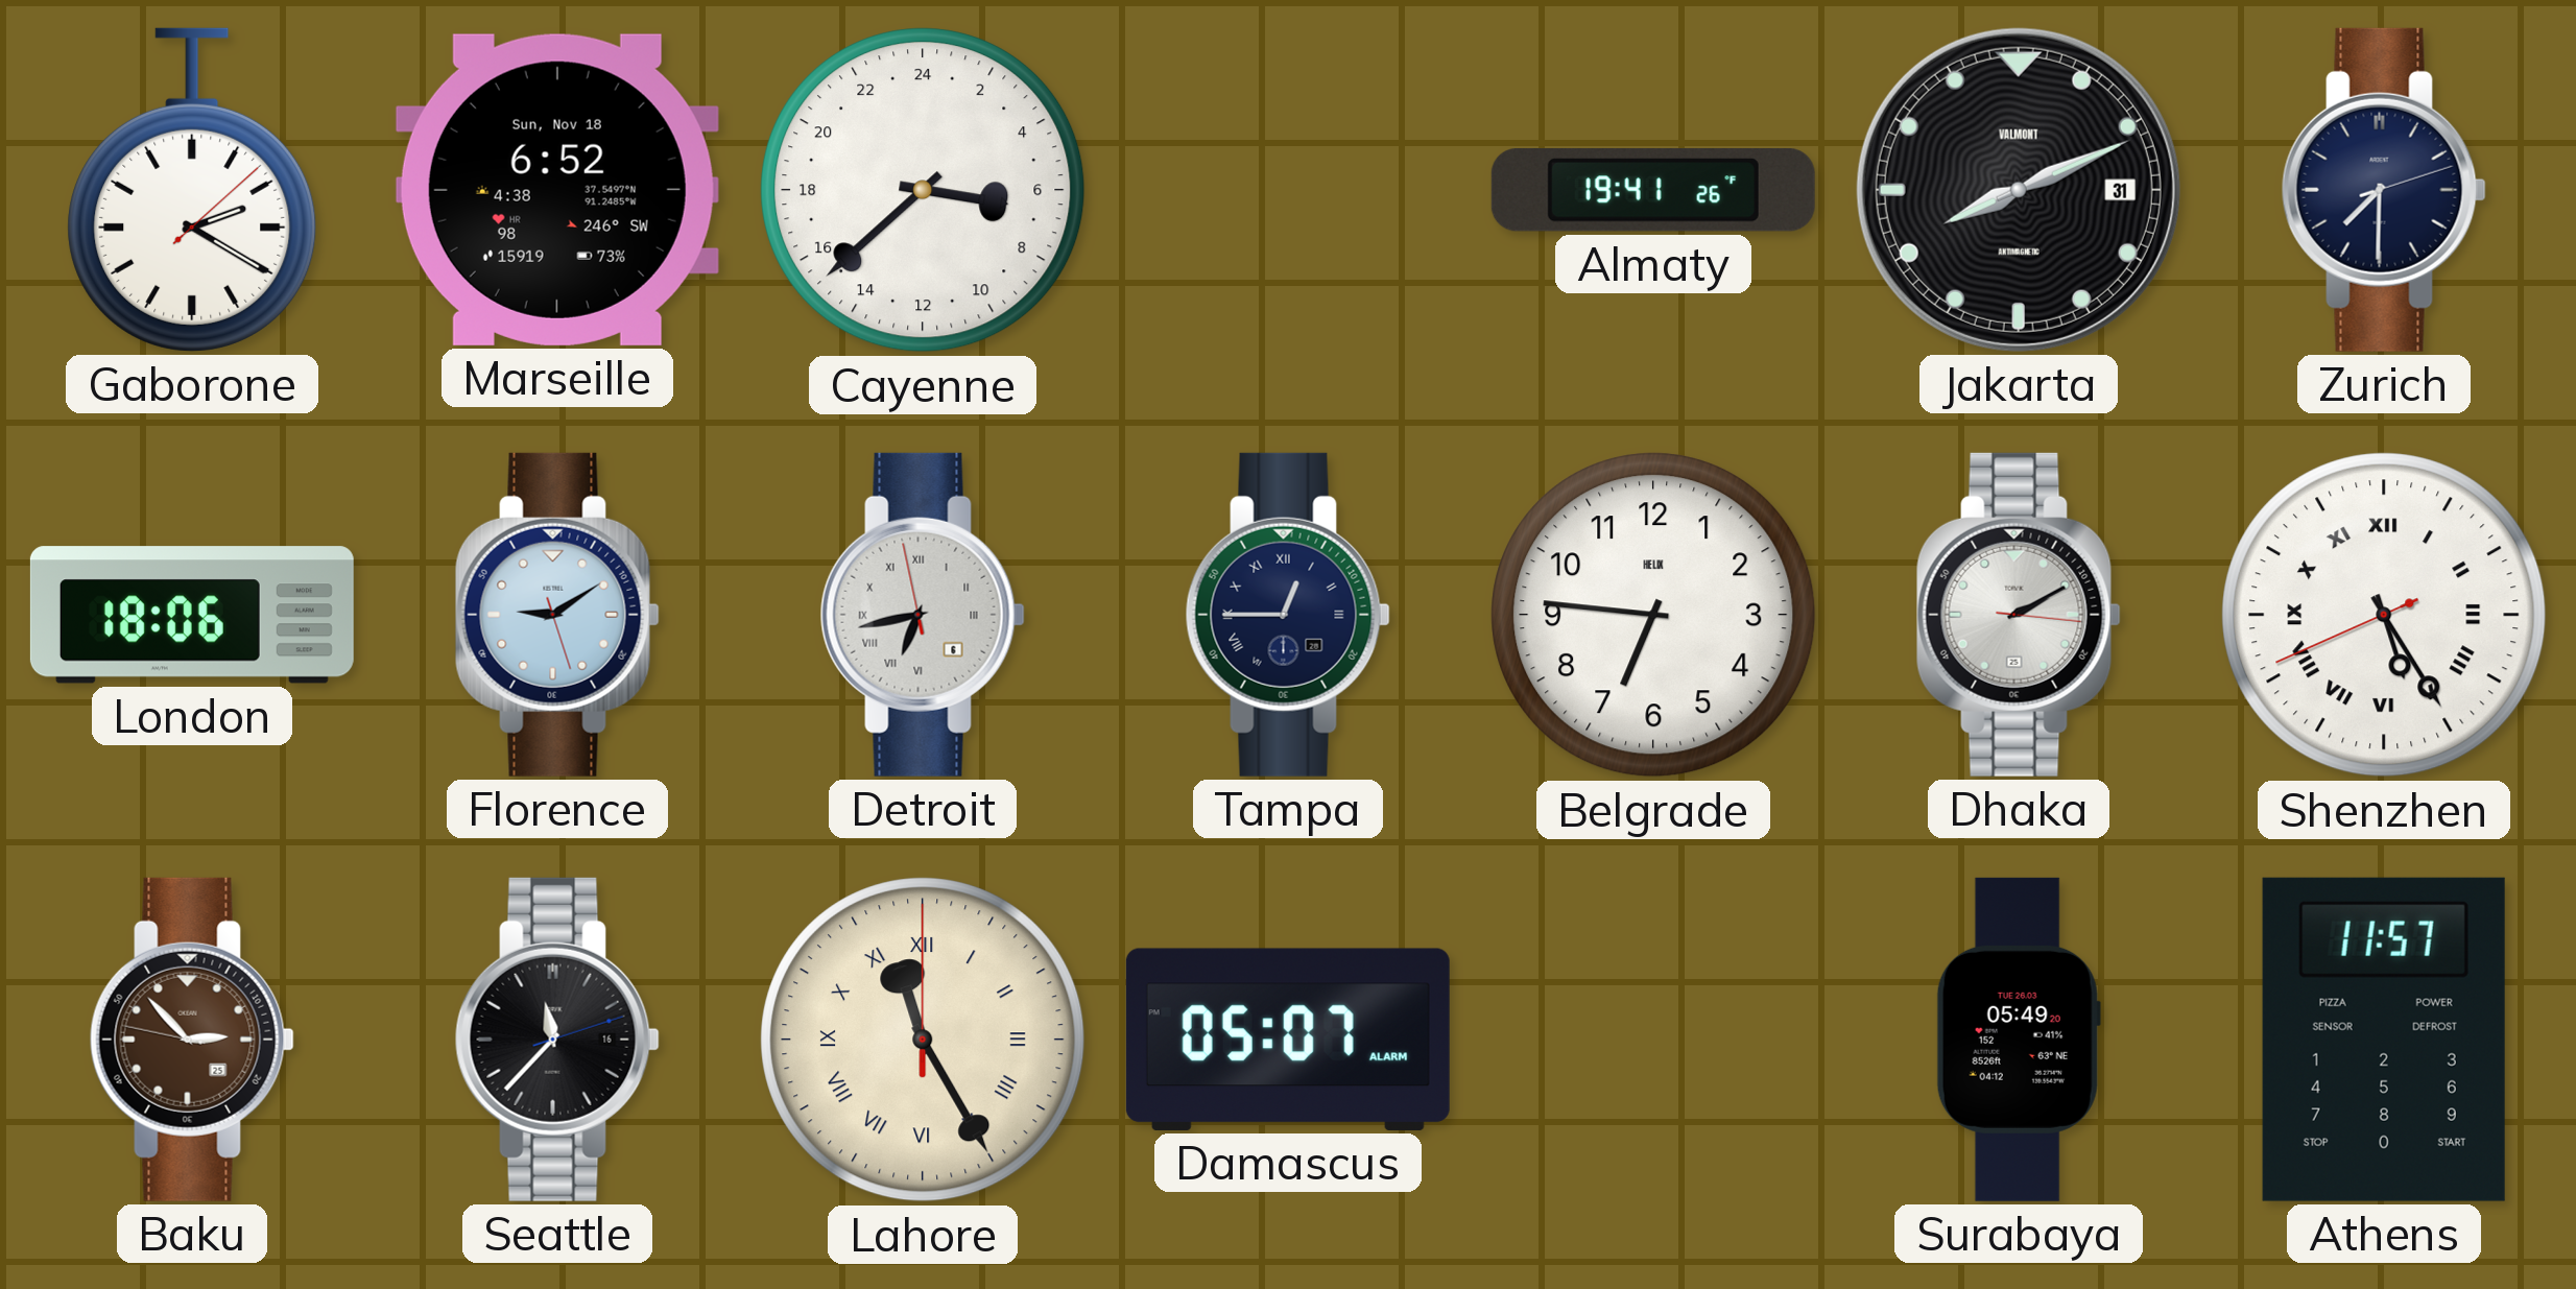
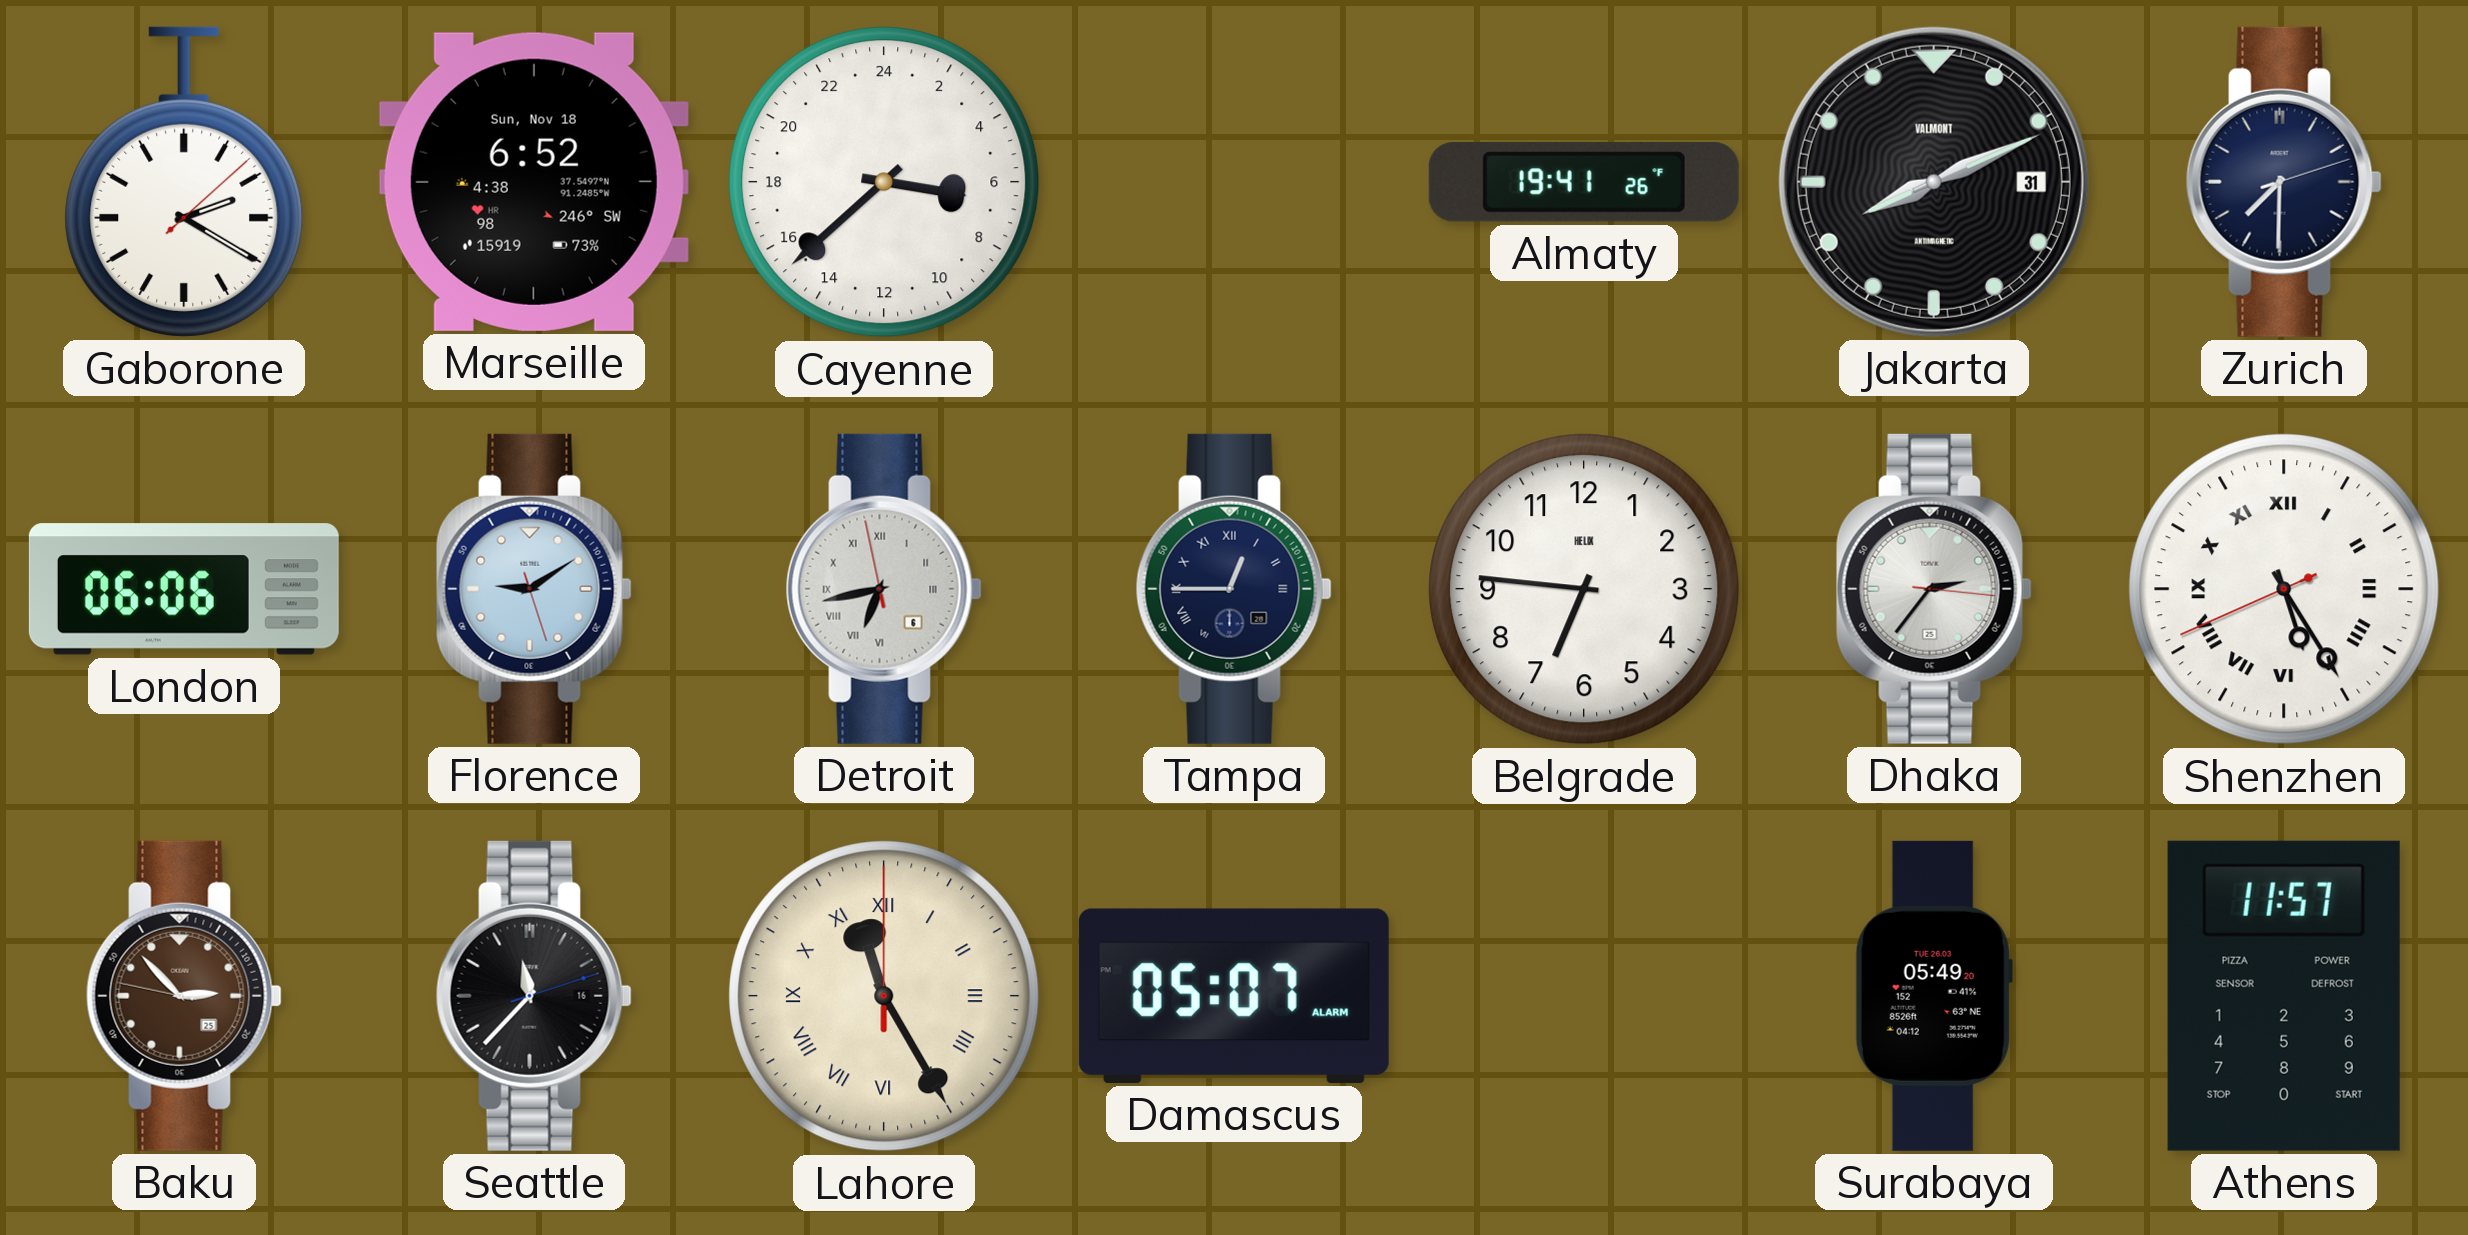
London: 18:06 -> 06:06
Dhaka: 2:10 -> 2:36
